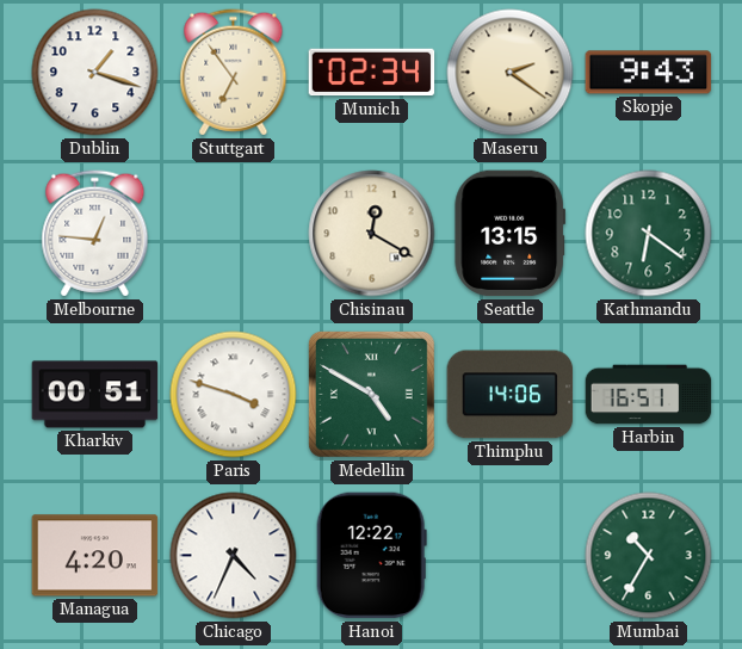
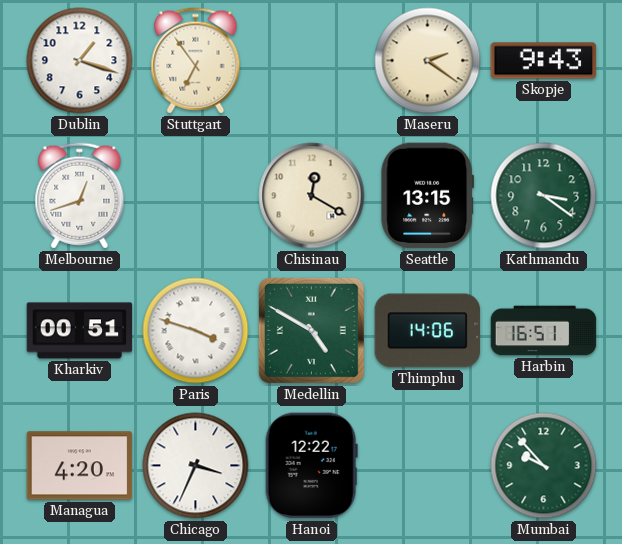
Munich: 02:34 -> none
Melbourne: 12:46 -> 12:42
Kathmandu: 6:21 -> 3:21
Chicago: 4:34 -> 3:34
Mumbai: 10:35 -> 9:53
